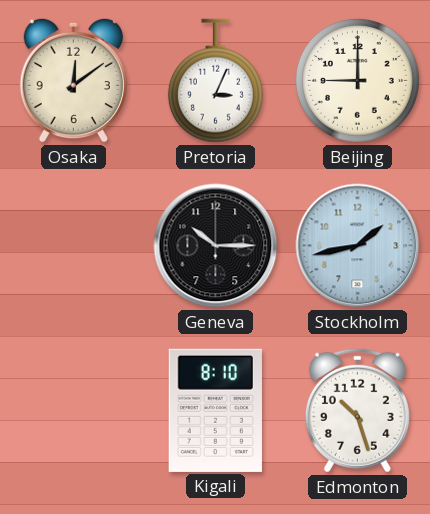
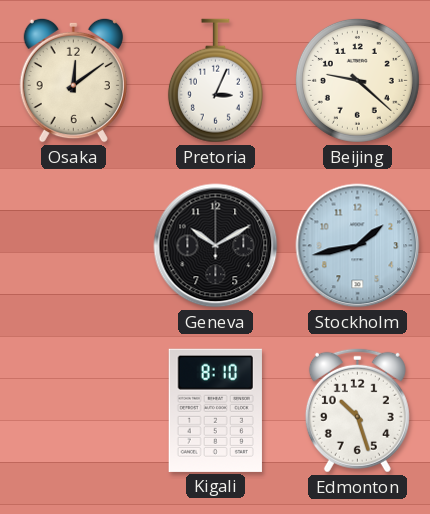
Beijing: 9:00 -> 9:22
Geneva: 10:15 -> 10:10
